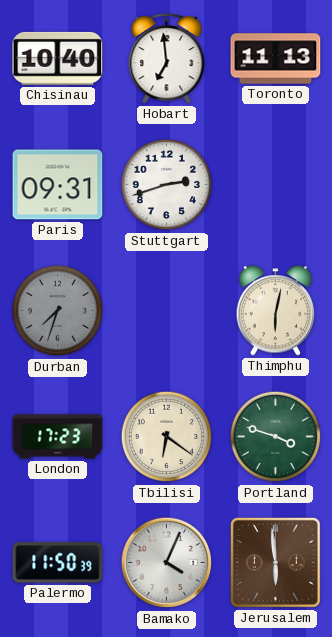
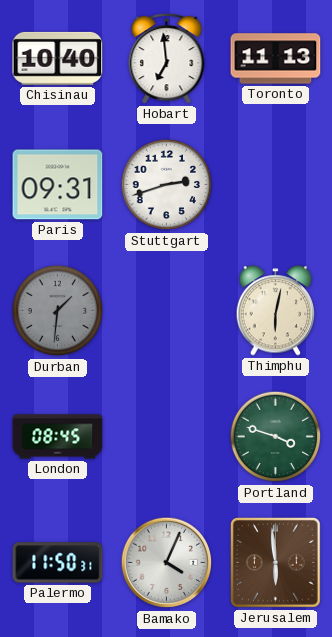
Durban: 7:33 -> 1:31
London: 17:23 -> 08:45
Tbilisi: 6:21 -> none
Palermo: 11:50:39 -> 11:50:31
